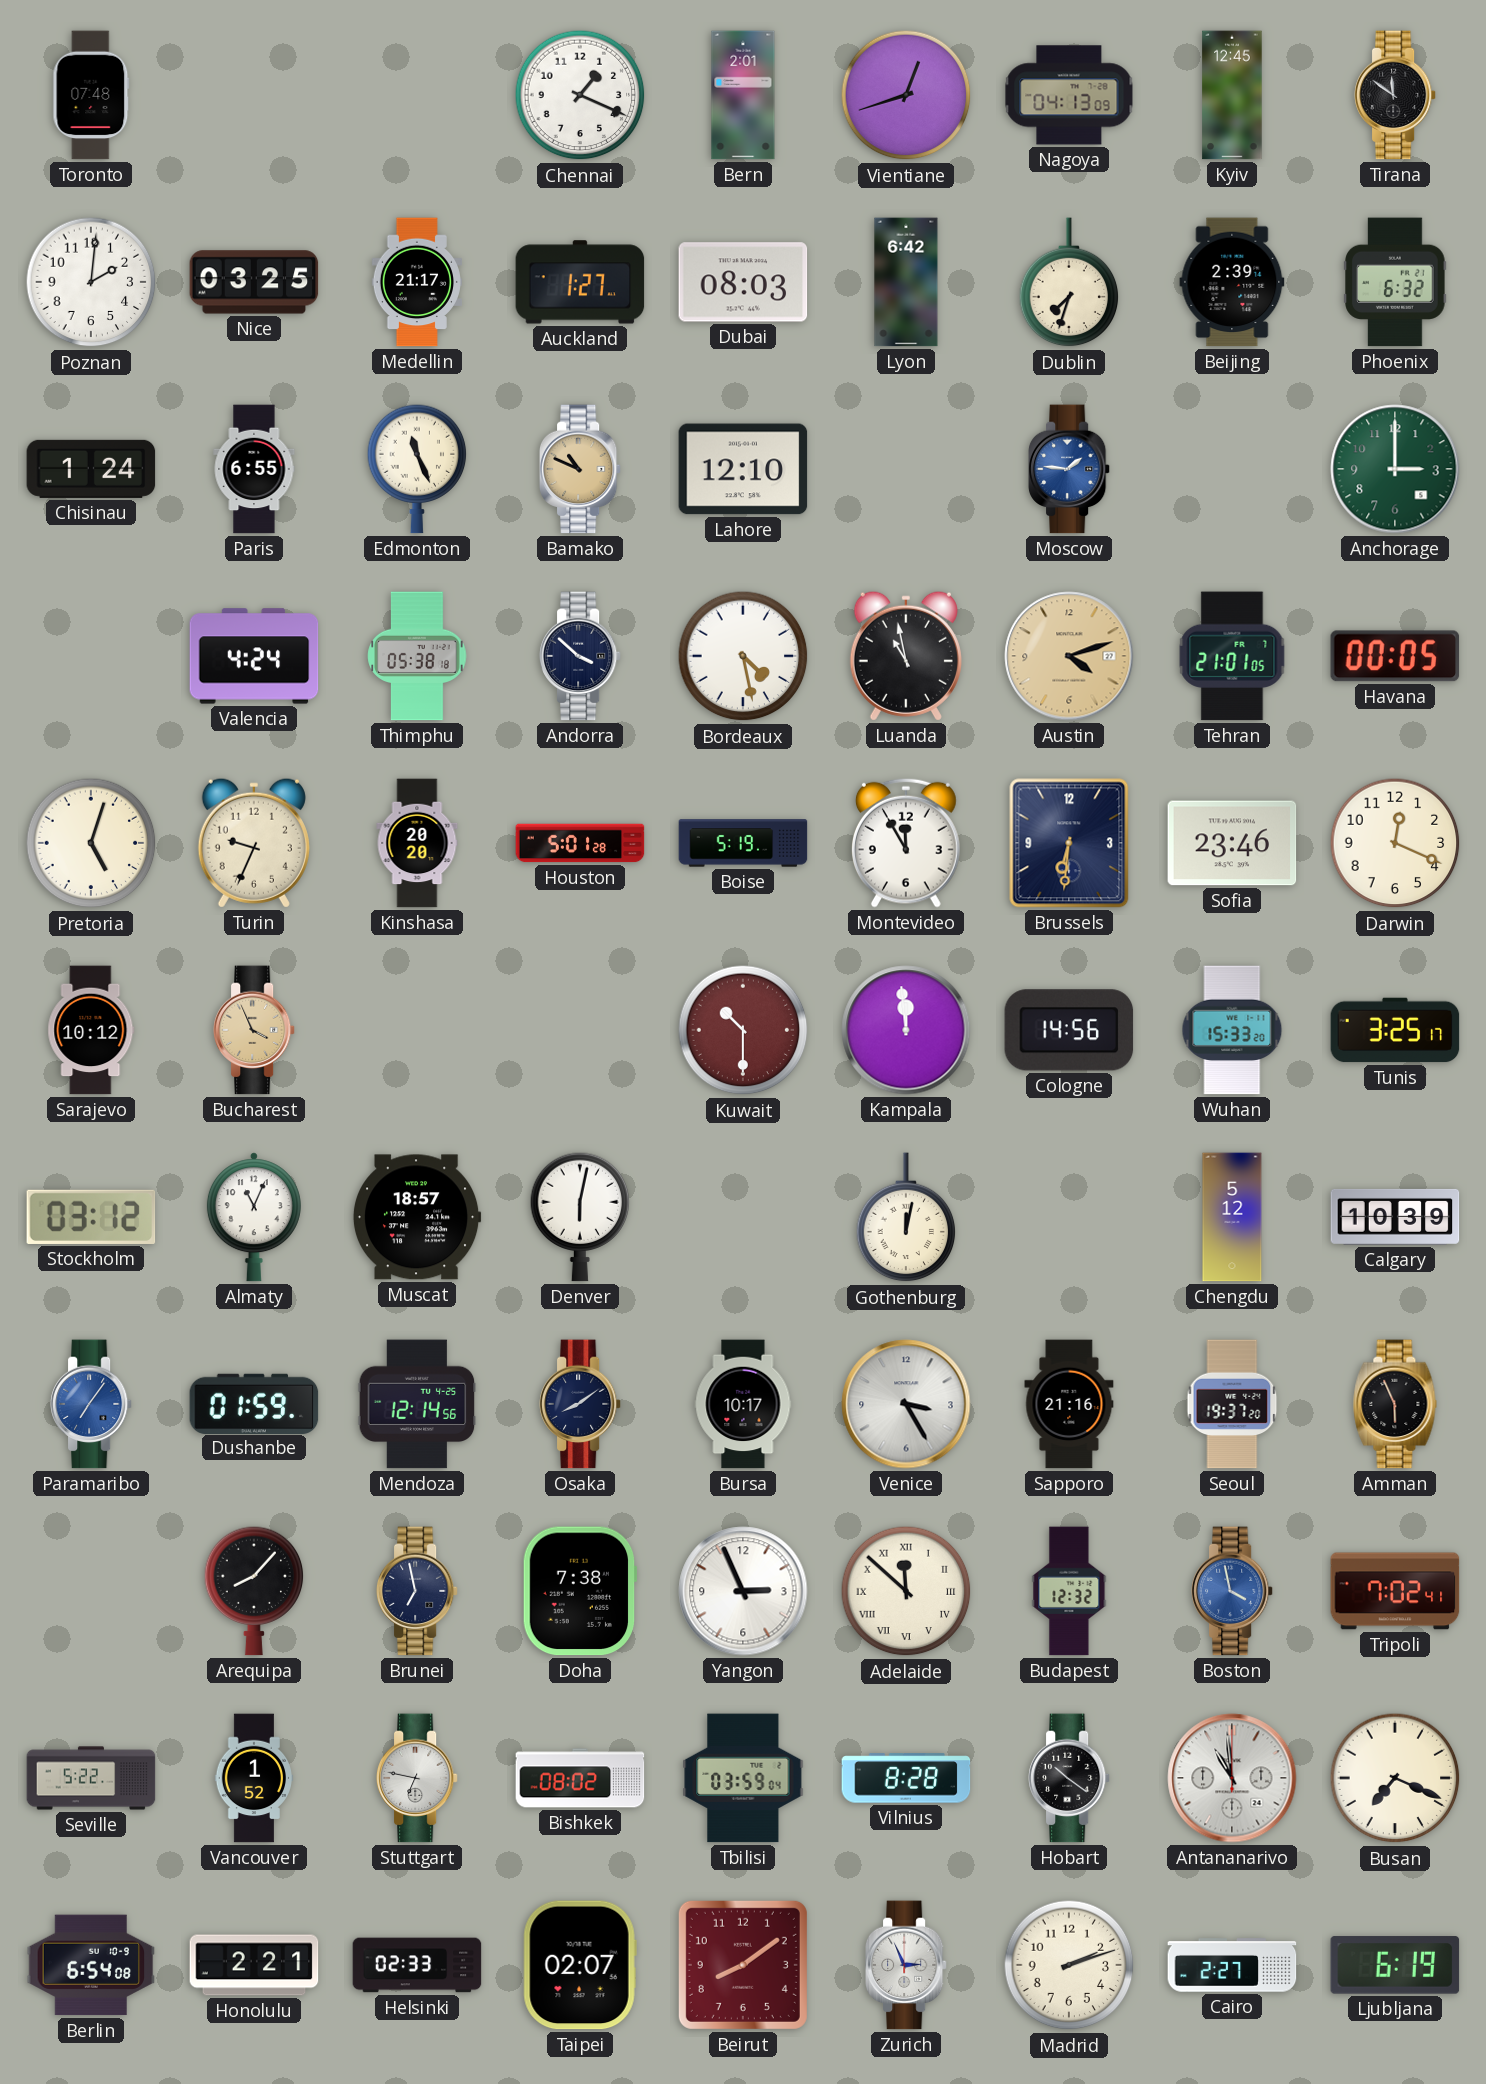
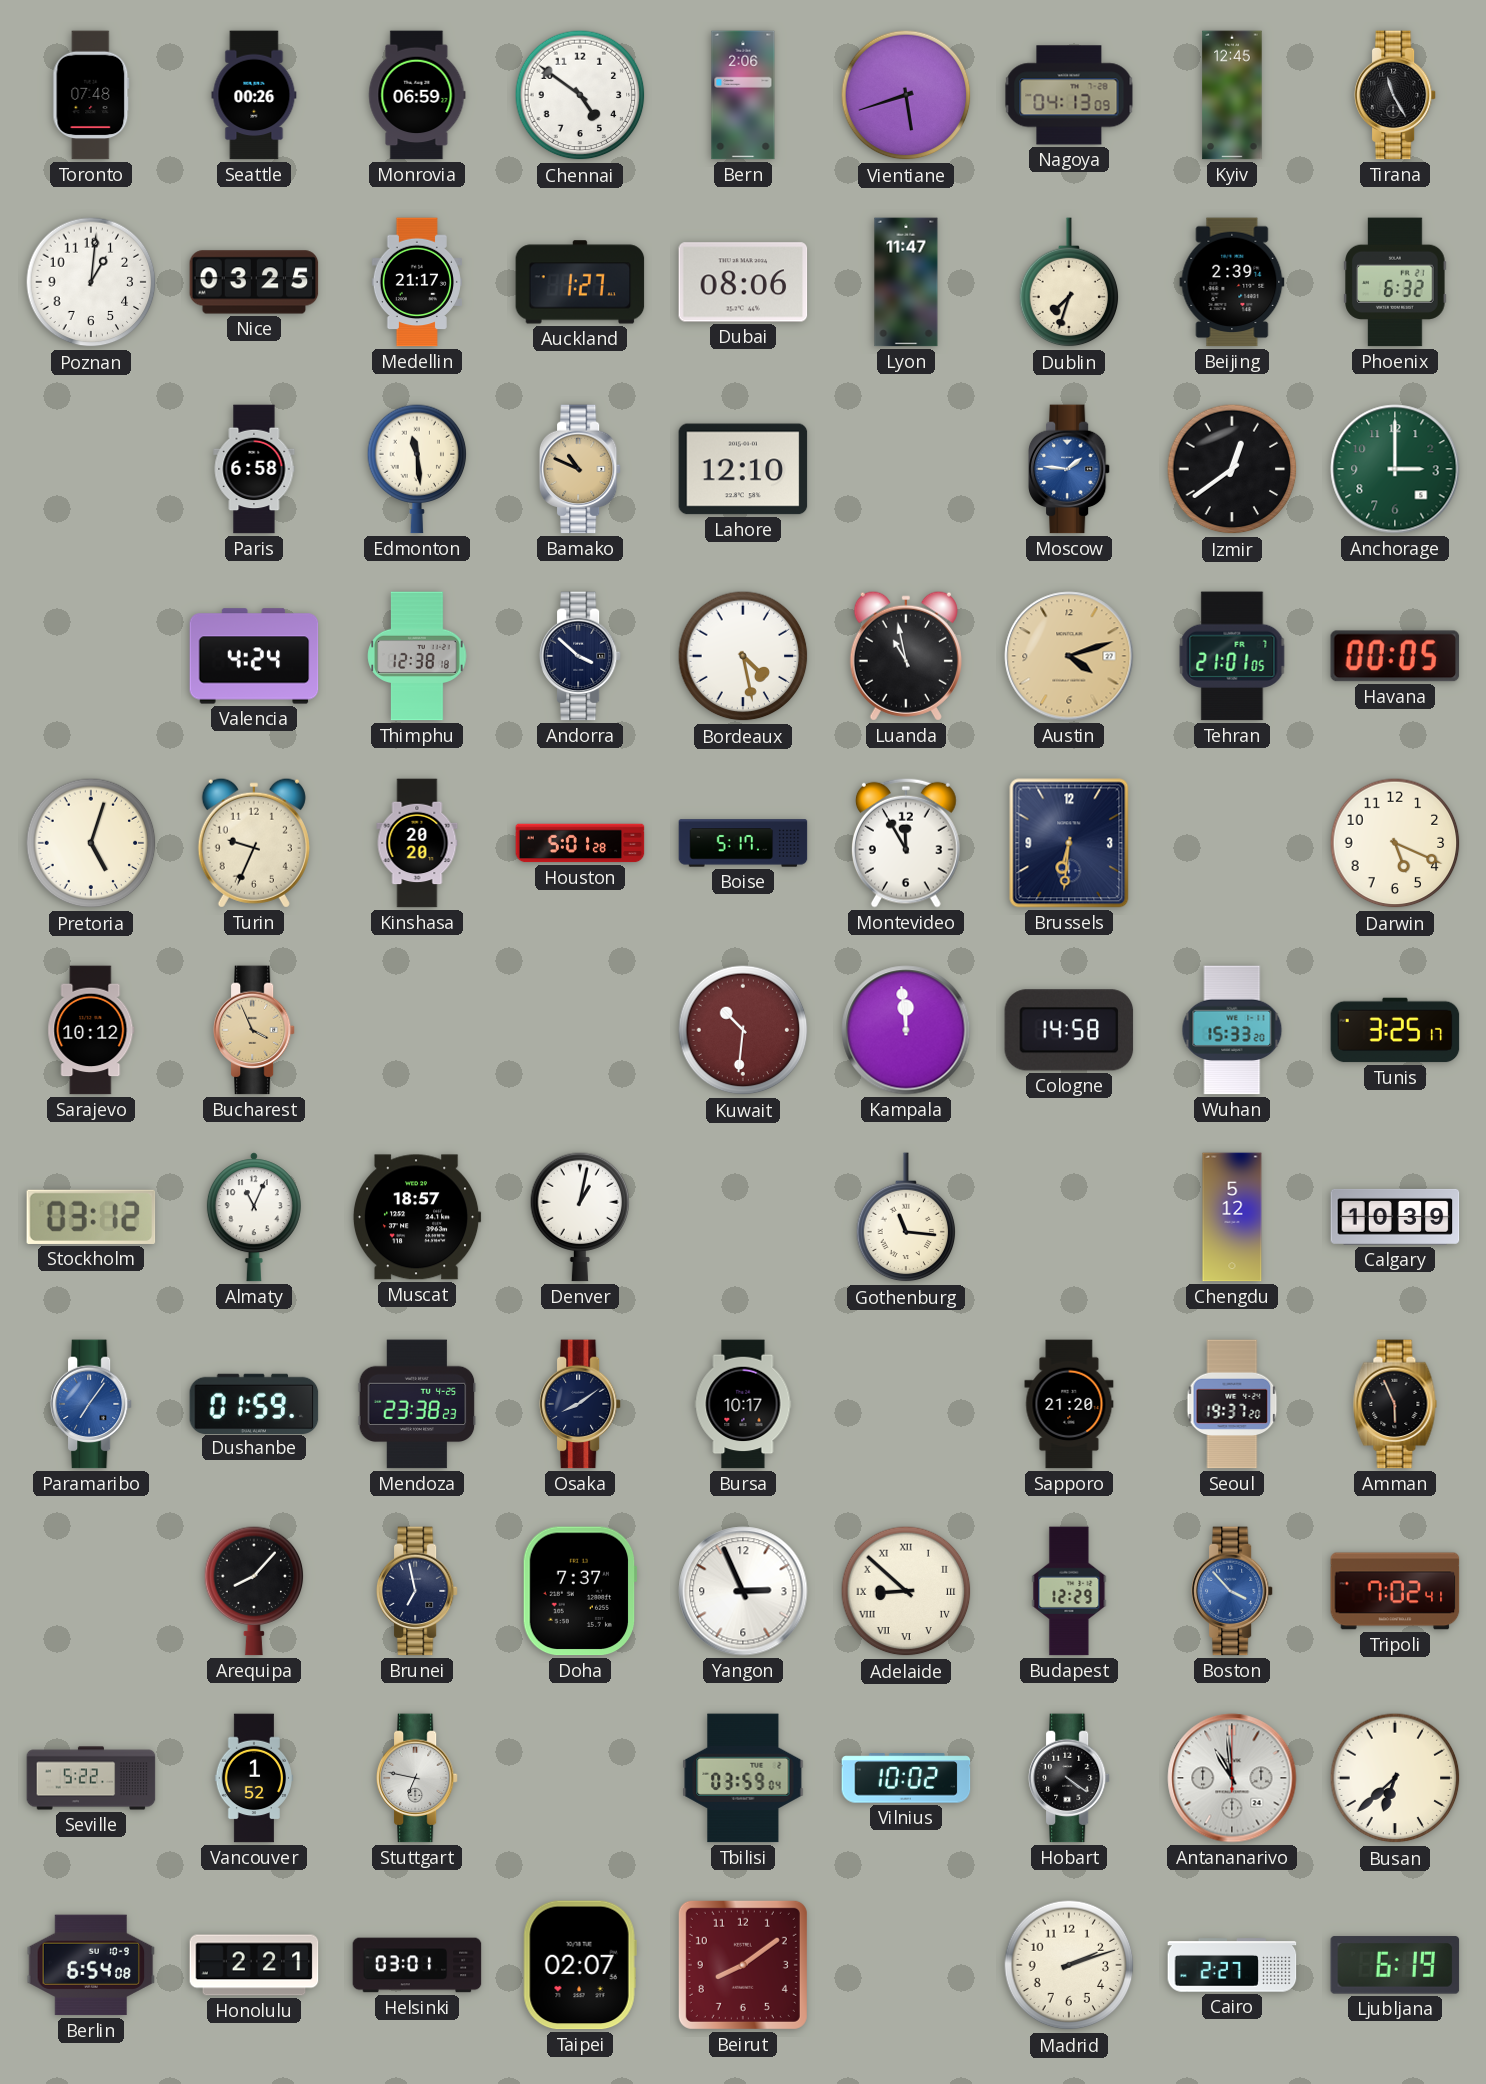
Seattle: none -> 00:26
Monrovia: none -> 06:59
Chennai: 1:19 -> 4:51
Bern: 2:01 -> 2:06
Vientiane: 12:42 -> 5:42
Tirana: 11:51 -> 11:25
Poznan: 2:01 -> 1:01
Dubai: 08:03 -> 08:06
Lyon: 6:42 -> 11:47
Chisinau: 1:24 -> none
Paris: 6:55 -> 6:58
Edmonton: 11:26 -> 11:29
Izmir: none -> 12:39
Thimphu: 05:38 -> 12:38
Boise: 5:19 -> 5:17
Sofia: 23:46 -> none
Darwin: 12:19 -> 5:19
Kuwait: 10:30 -> 10:31
Cologne: 14:56 -> 14:58
Denver: 6:02 -> 1:02
Gothenburg: 12:02 -> 11:16
Mendoza: 12:14 -> 23:38
Venice: 3:25 -> none
Sapporo: 21:16 -> 21:20
Doha: 7:38 -> 7:37
Adelaide: 11:52 -> 8:52
Budapest: 12:32 -> 12:29
Boston: 3:58 -> 3:53
Bishkek: 08:02 -> none
Vilnius: 8:28 -> 10:02
Hobart: 10:21 -> 4:21
Busan: 7:19 -> 6:38
Helsinki: 02:33 -> 03:01
Zurich: 2:56 -> none
